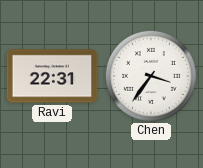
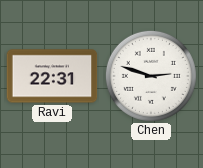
Chen: 3:36 -> 2:48
